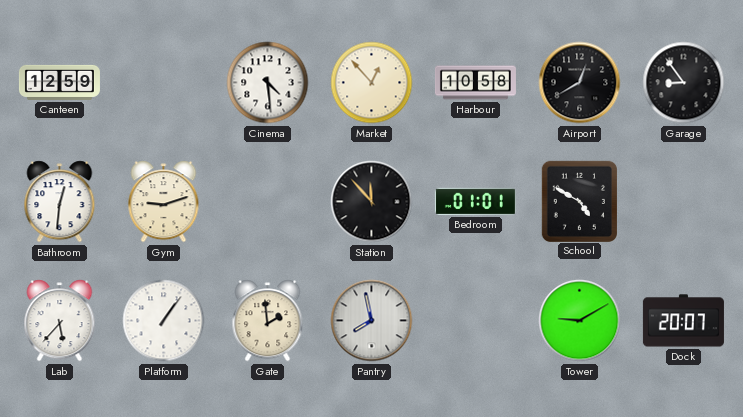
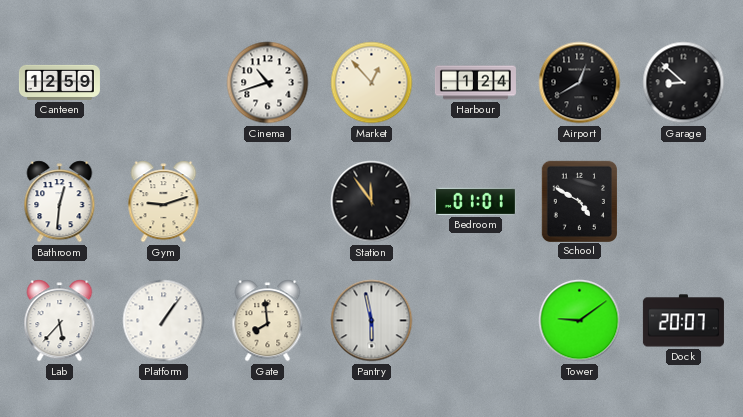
Cinema: 4:29 -> 10:42
Harbour: 10:58 -> 1:24
Garage: 8:54 -> 8:52
Station: 11:53 -> 11:54
Gate: 1:59 -> 7:59
Pantry: 7:58 -> 5:58
Tower: 9:10 -> 9:09
